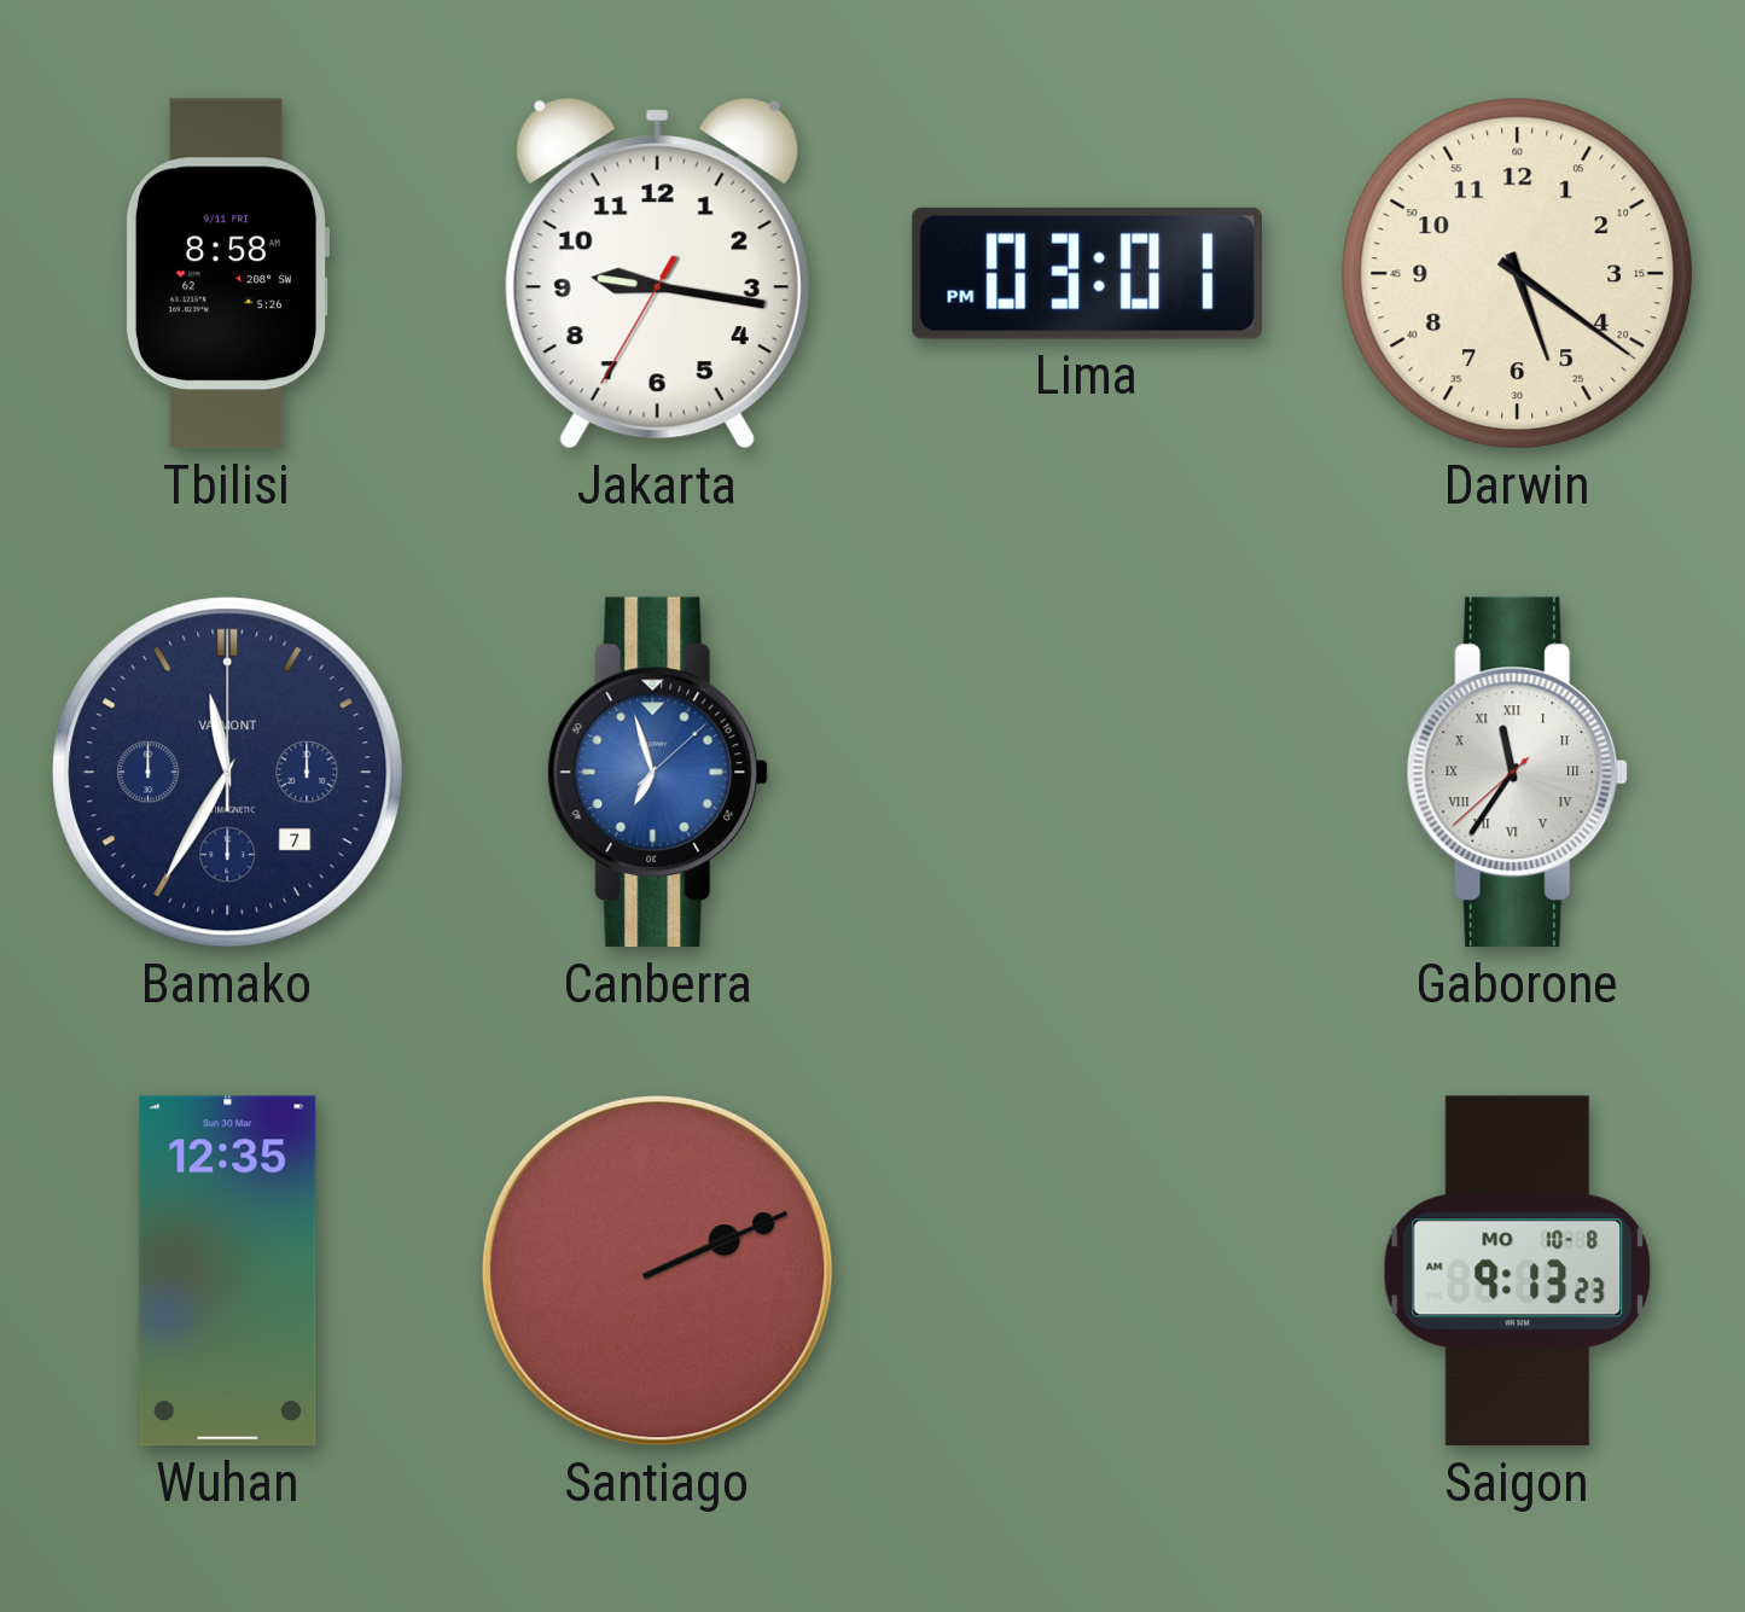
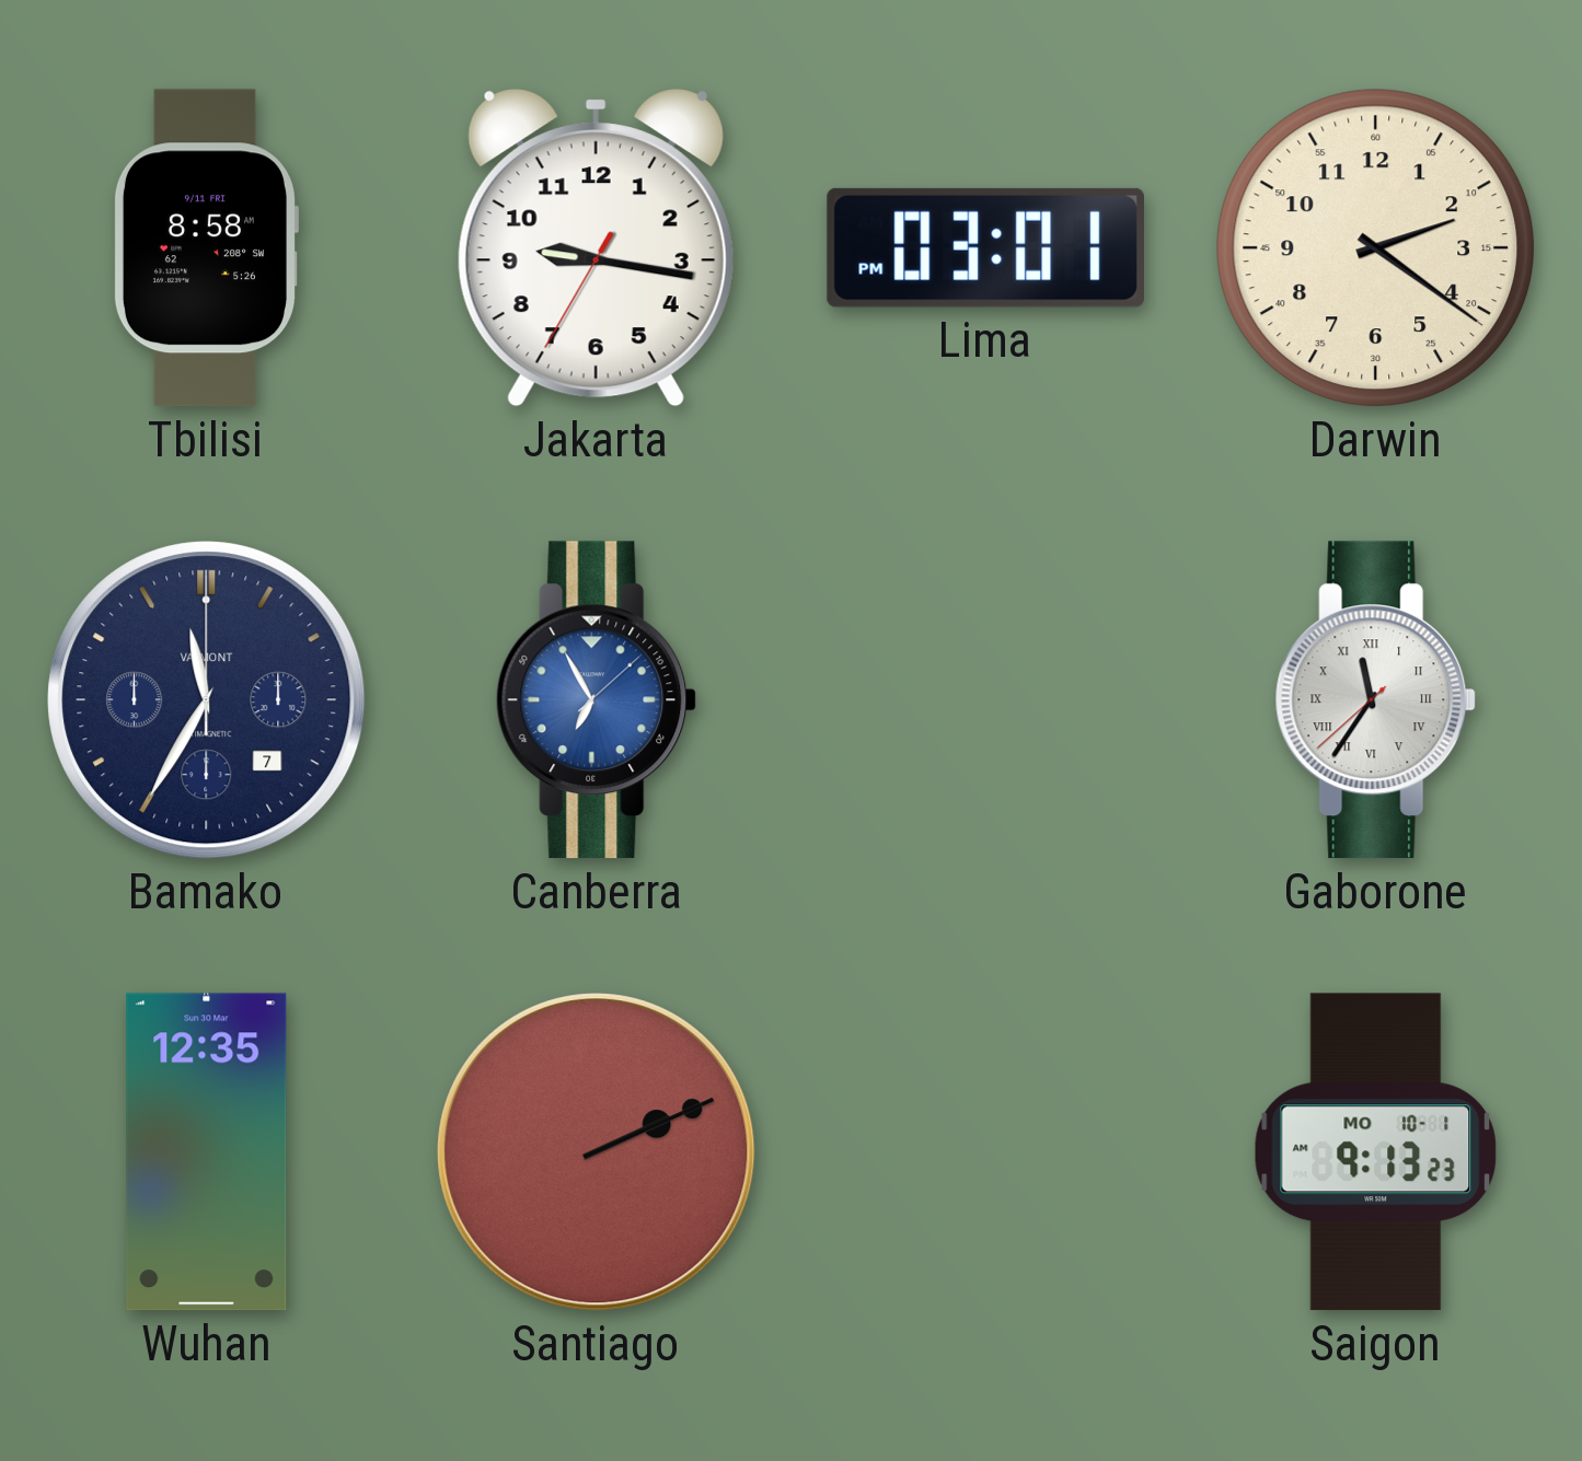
Darwin: 5:21 -> 2:21
Canberra: 6:57 -> 6:55
Saigon date: MO 10-8 -> MO 10-1
